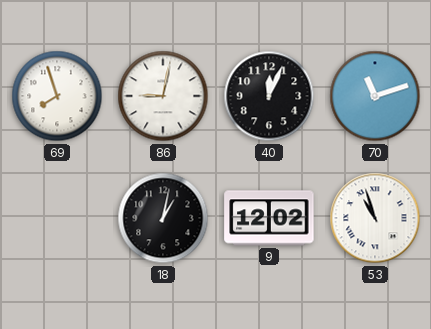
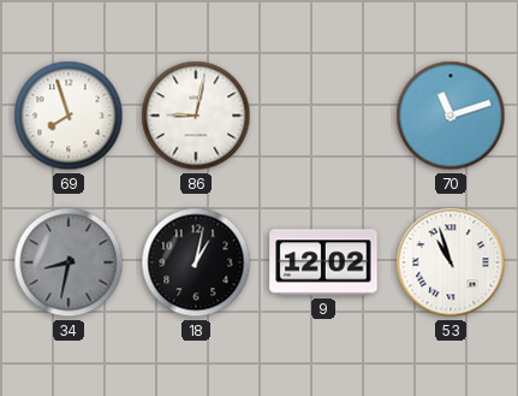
40: 12:04 -> none
34: none -> 8:32
